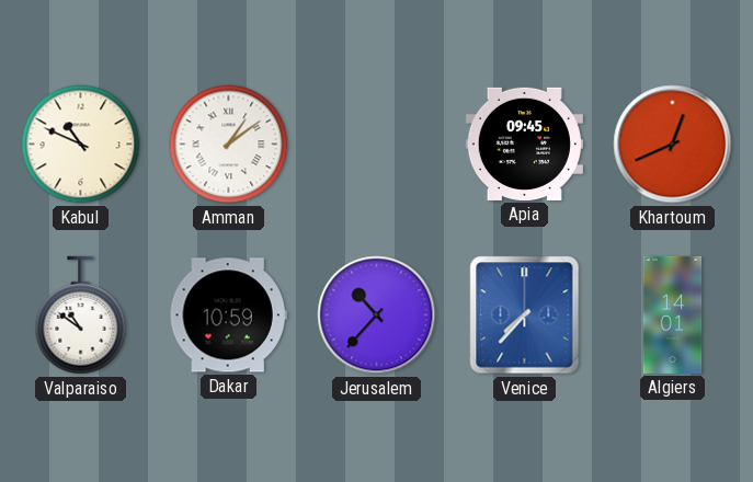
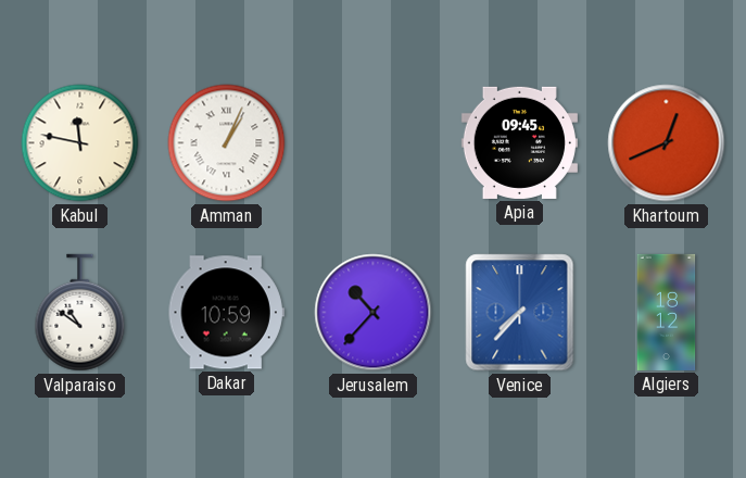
Kabul: 10:49 -> 11:47
Amman: 1:09 -> 1:04
Algiers: 14:01 -> 18:12
